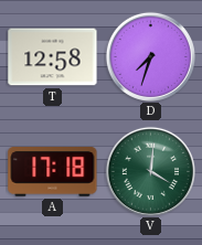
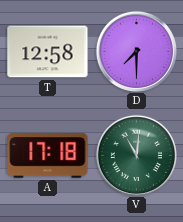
D: 7:33 -> 7:30
V: 4:01 -> 11:01
